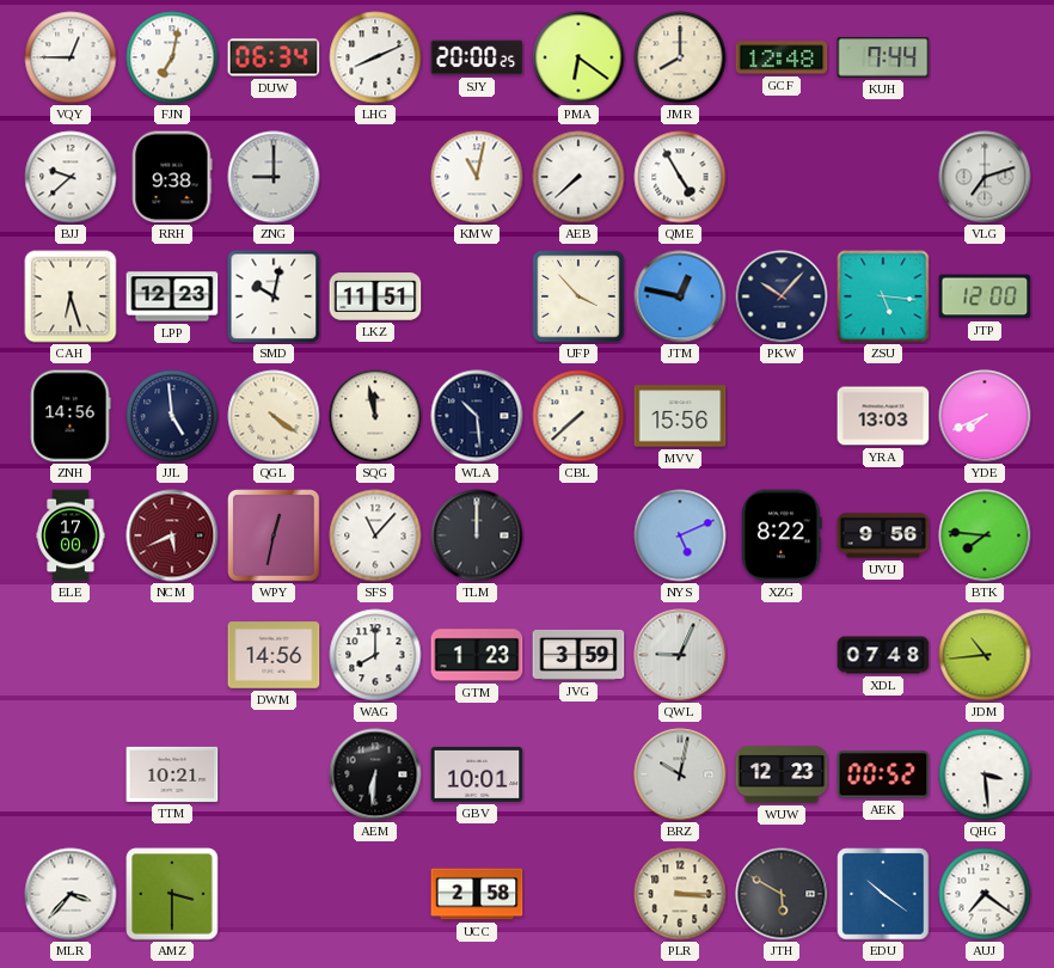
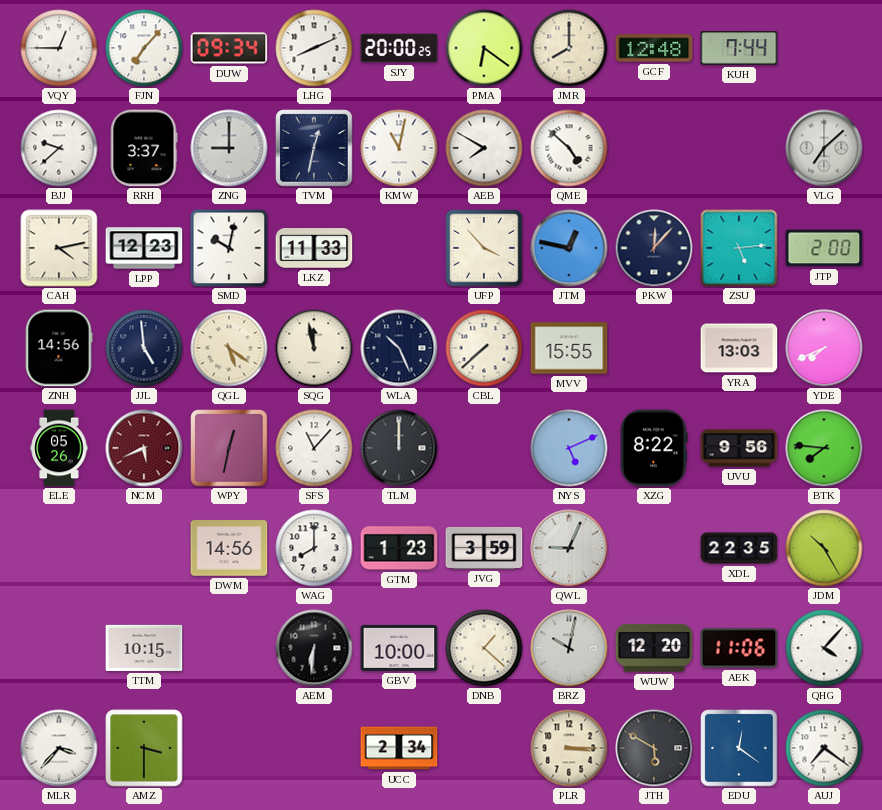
FJN: 7:02 -> 7:07
DUW: 06:34 -> 09:34
RRH: 9:38 -> 3:37
TVM: none -> 12:32
AEB: 7:38 -> 7:50
QME: 4:55 -> 4:52
VLG: 7:12 -> 7:08
CAH: 6:27 -> 4:13
LKZ: 11:51 -> 11:33
PKW: 10:07 -> 12:07
ZSU: 5:16 -> 5:14
JTP: 12:00 -> 2:00
QGL: 4:21 -> 5:21
WLA: 10:29 -> 10:26
MVV: 15:56 -> 15:55
ELE: 17:00 -> 05:26
XDL: 07:48 -> 22:35
JDM: 10:44 -> 10:25
TTM: 10:21 -> 10:15
GBV: 10:01 -> 10:00
DNB: none -> 1:22
WUW: 12:23 -> 12:20
AEK: 00:52 -> 11:06
QHG: 3:29 -> 4:07
UCC: 2:58 -> 2:34
EDU: 10:21 -> 12:21
